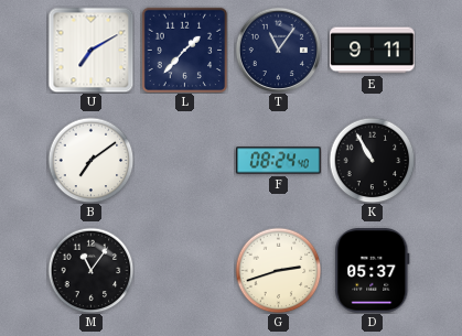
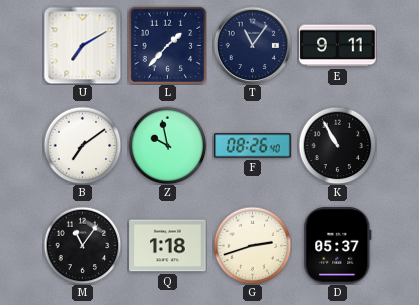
Z: none -> 9:58
F: 08:24 -> 08:26
Q: none -> 1:18
